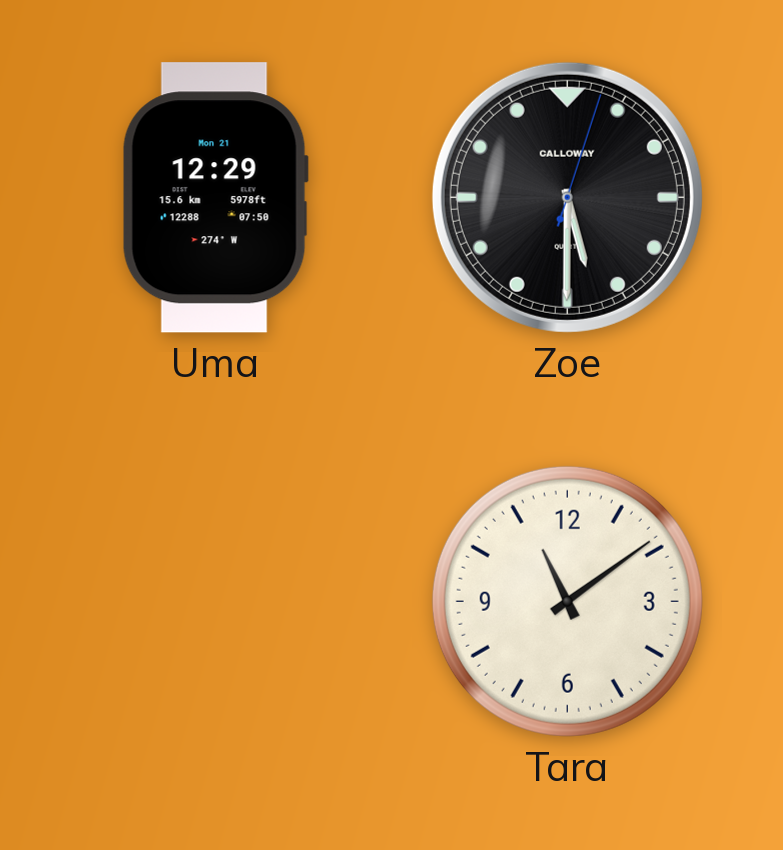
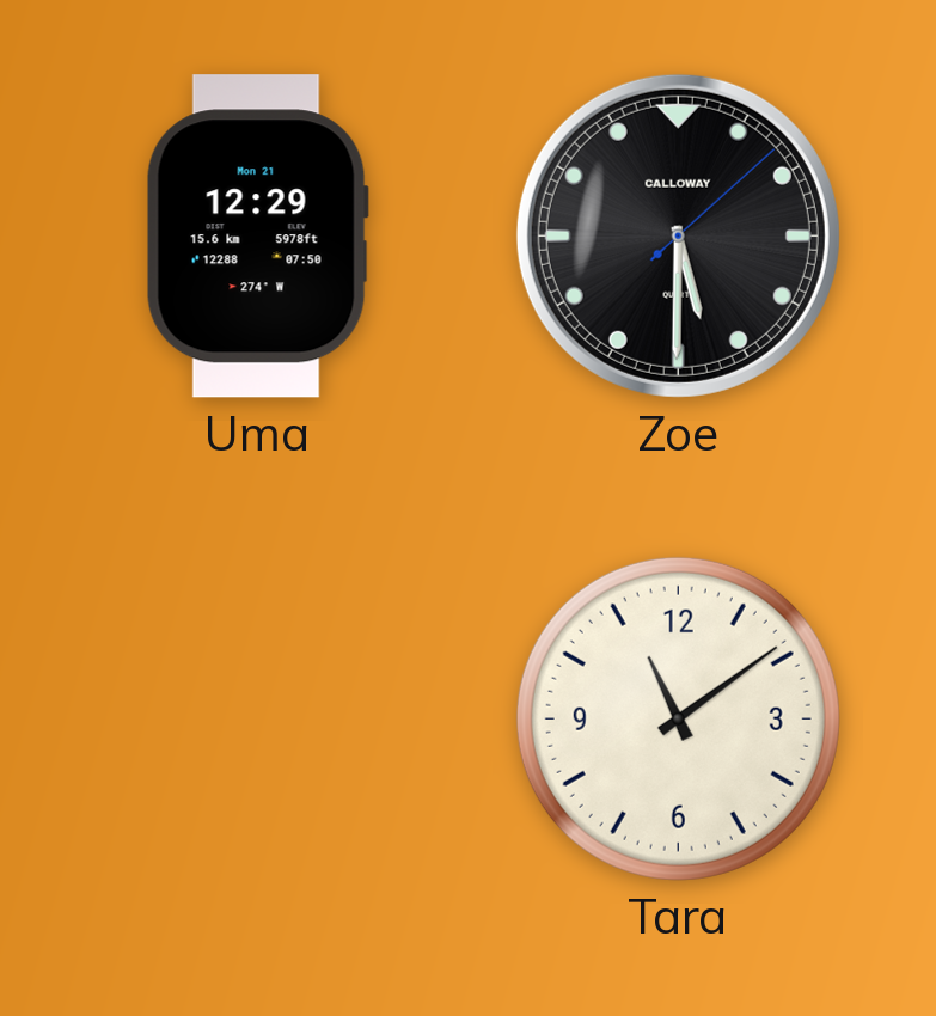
Zoe: 5:30:03 -> 5:30:08
